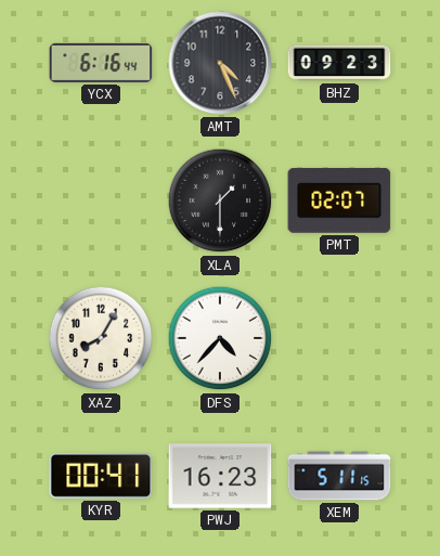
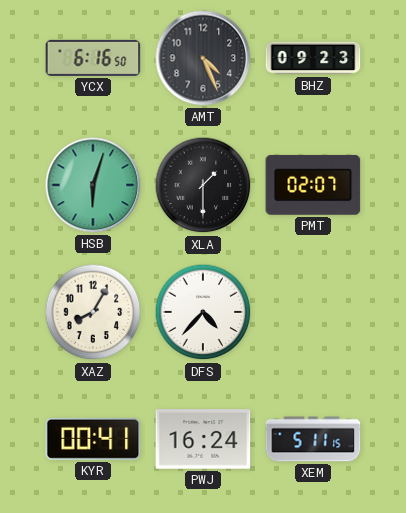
YCX: 6:16:44 -> 6:16:50
HSB: none -> 6:03
PWJ: 16:23 -> 16:24
